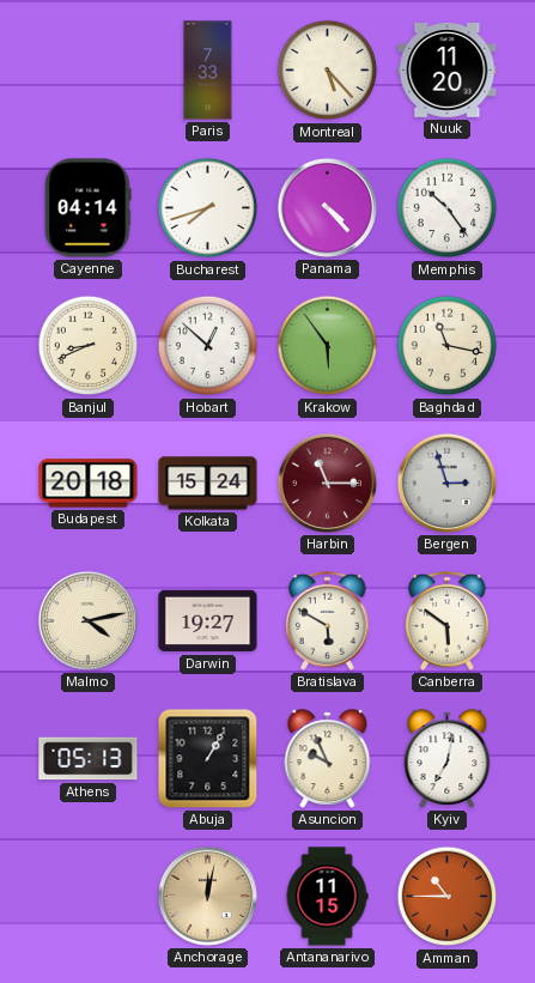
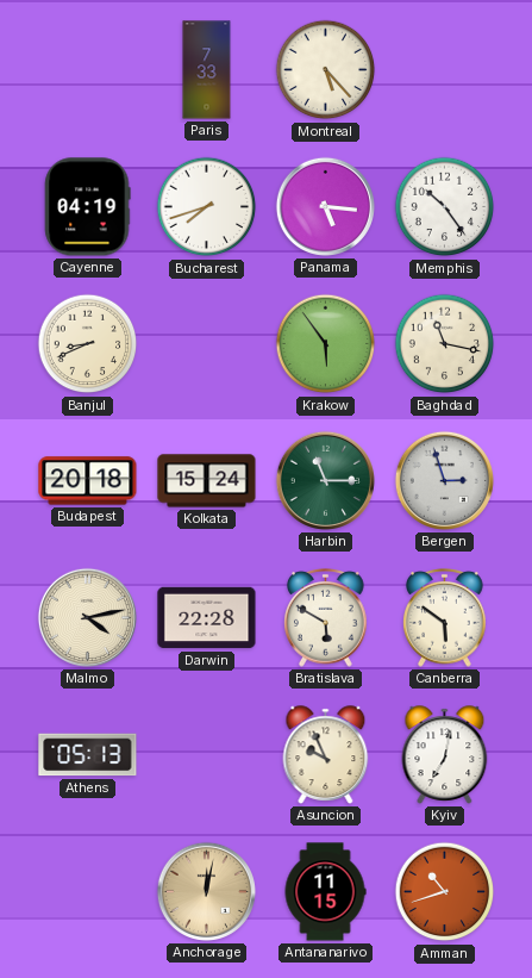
Nuuk: 11:20 -> none
Cayenne: 04:14 -> 04:19
Panama: 4:23 -> 5:16
Hobart: 12:52 -> none
Harbin dial: burgundy -> green
Darwin: 19:27 -> 22:28
Abuja: 1:05 -> none
Amman: 10:45 -> 10:42
